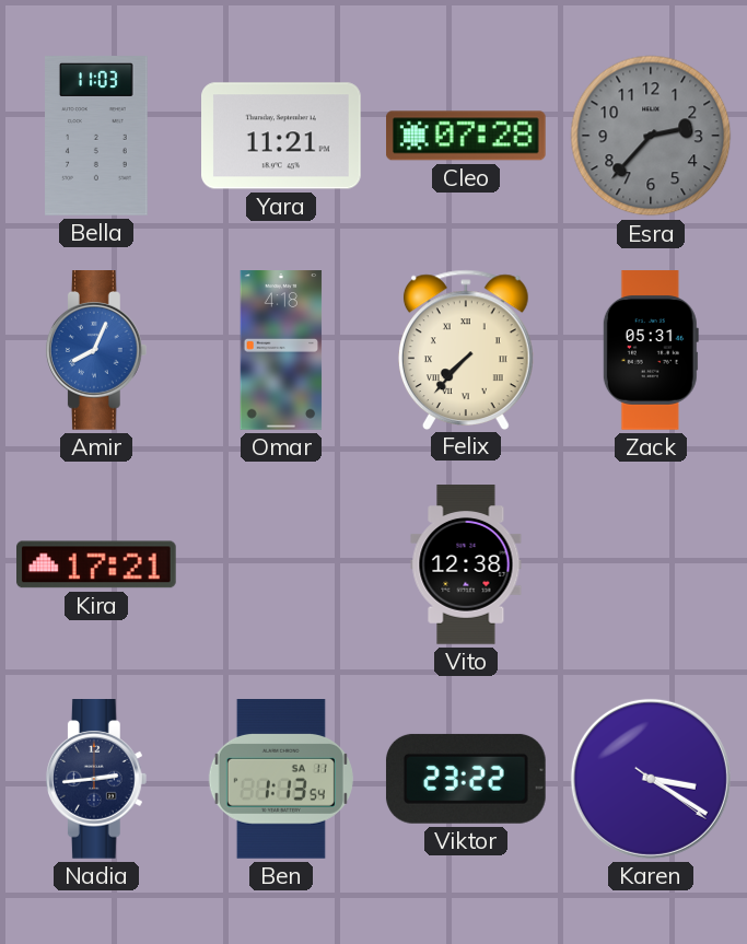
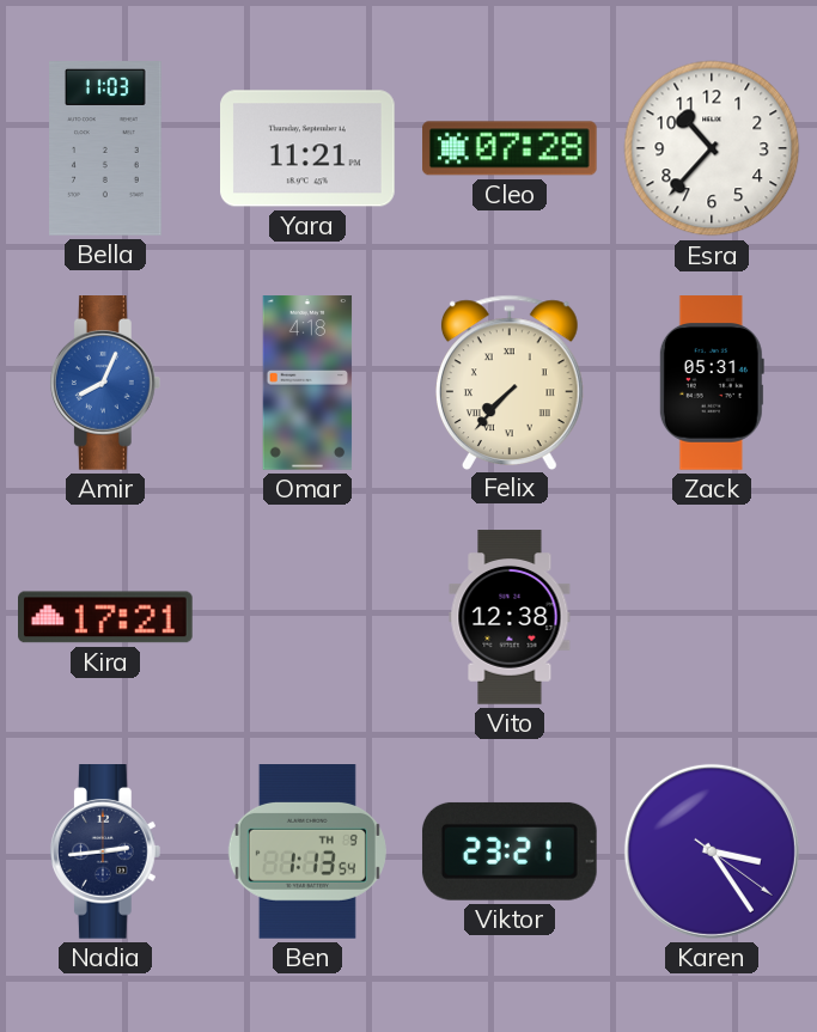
Esra: 2:37 -> 10:37
Esra dial: grey -> white
Ben date: SA 11 -> TH 9
Viktor: 23:22 -> 23:21
Karen: 3:20 -> 3:24
